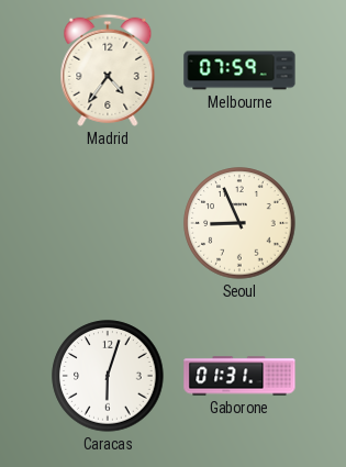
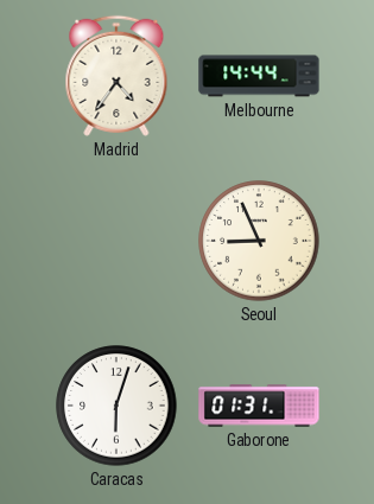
Melbourne: 07:59 -> 14:44
